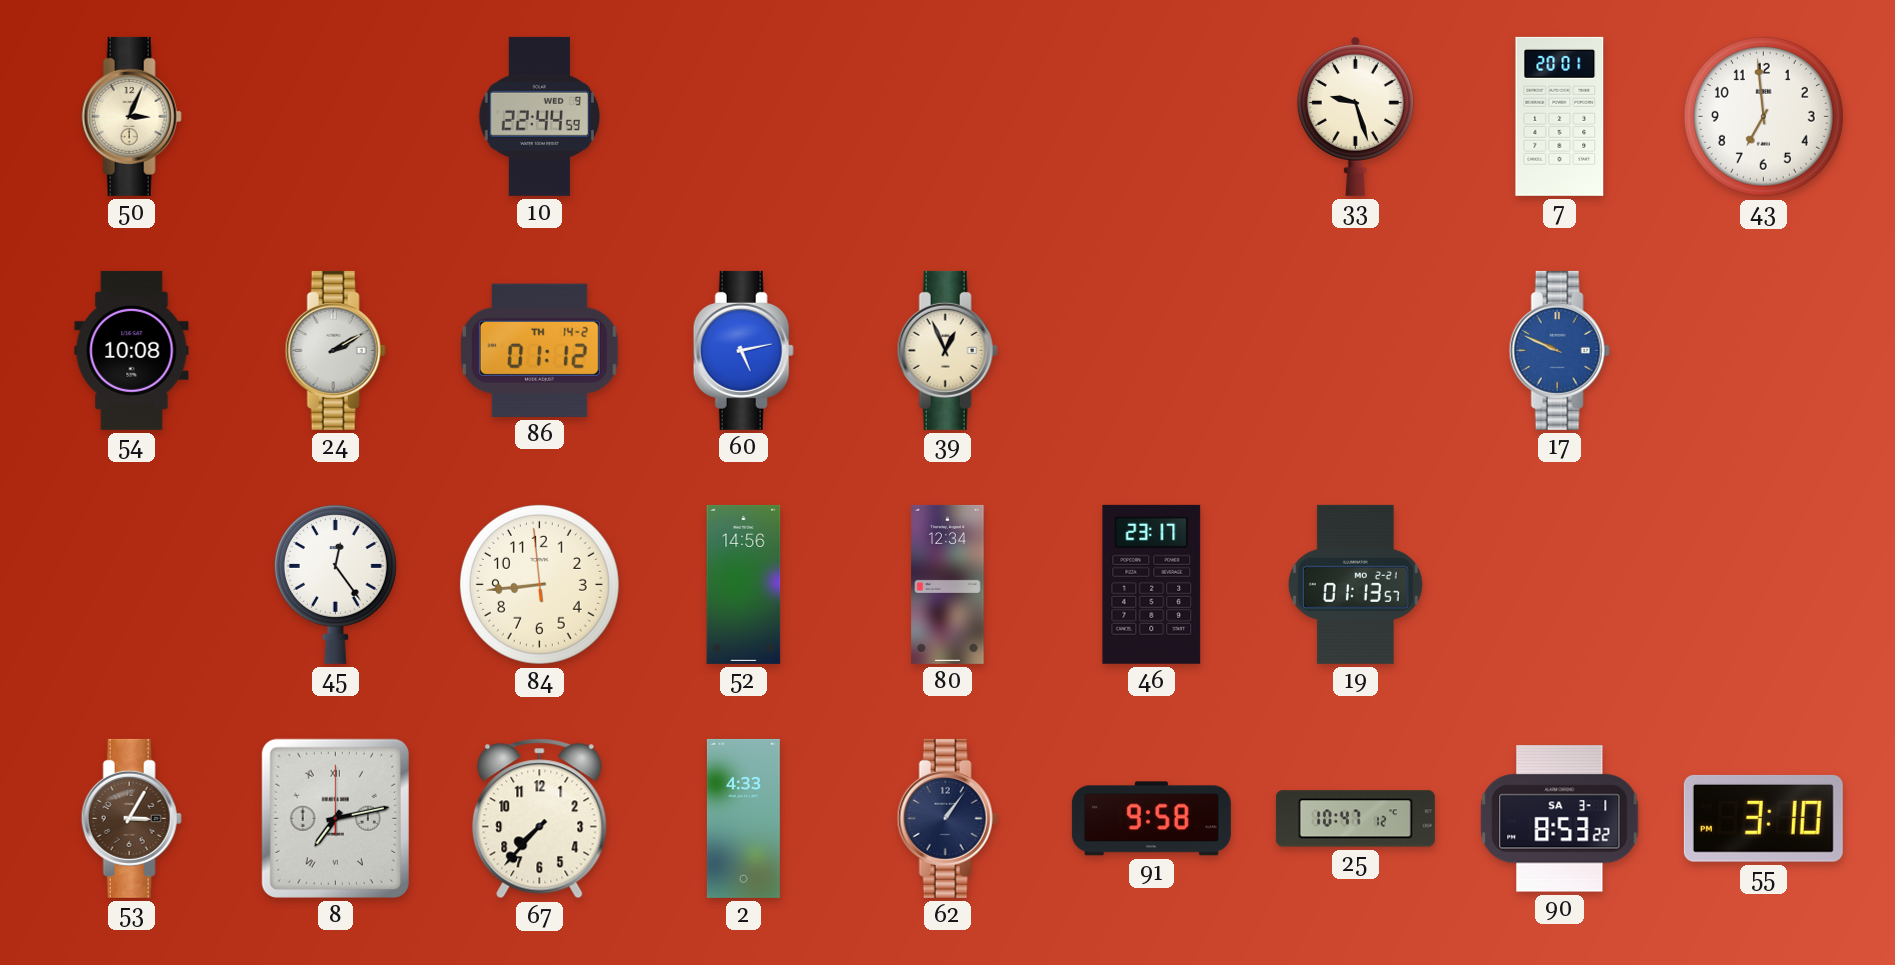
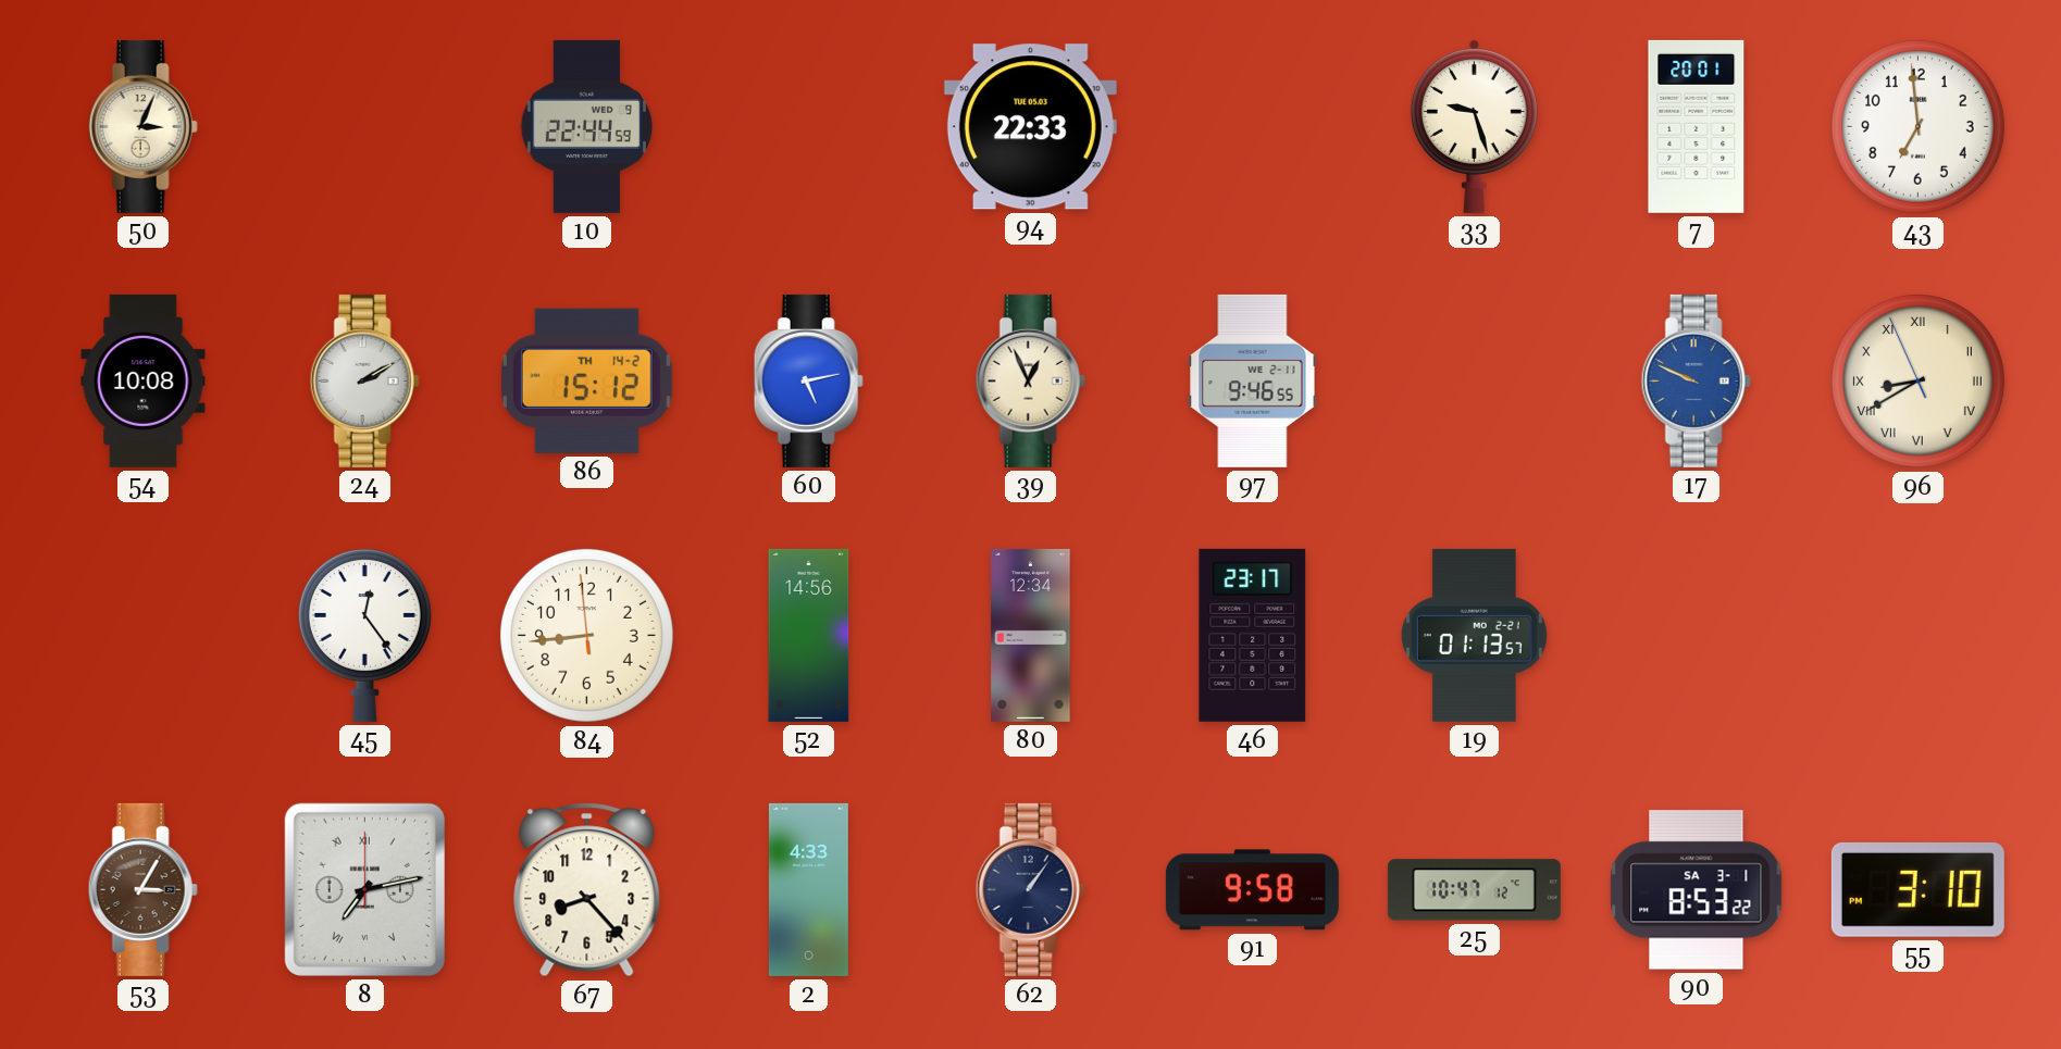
94: none -> 22:33
86: 01:12 -> 15:12
97: none -> 9:46
96: none -> 8:39
67: 7:37 -> 8:23
